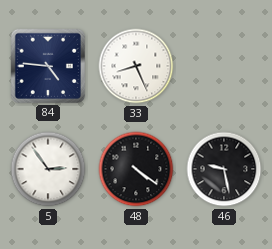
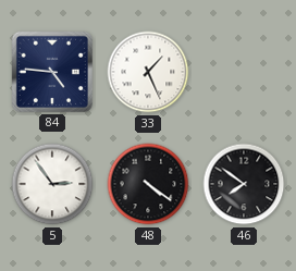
33: 8:26 -> 1:26
46: 9:28 -> 7:51
